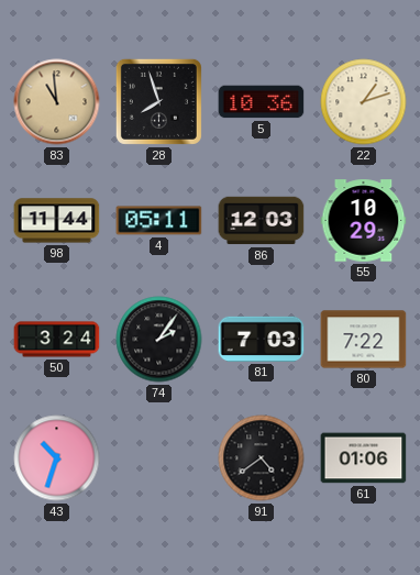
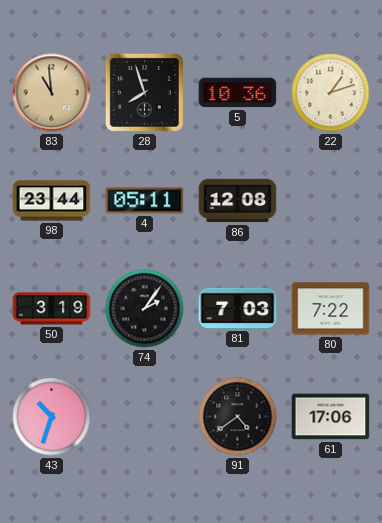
98: 11:44 -> 23:44
86: 12:03 -> 12:08
55: 10:29 -> none
50: 3:24 -> 3:19
61: 01:06 -> 17:06
